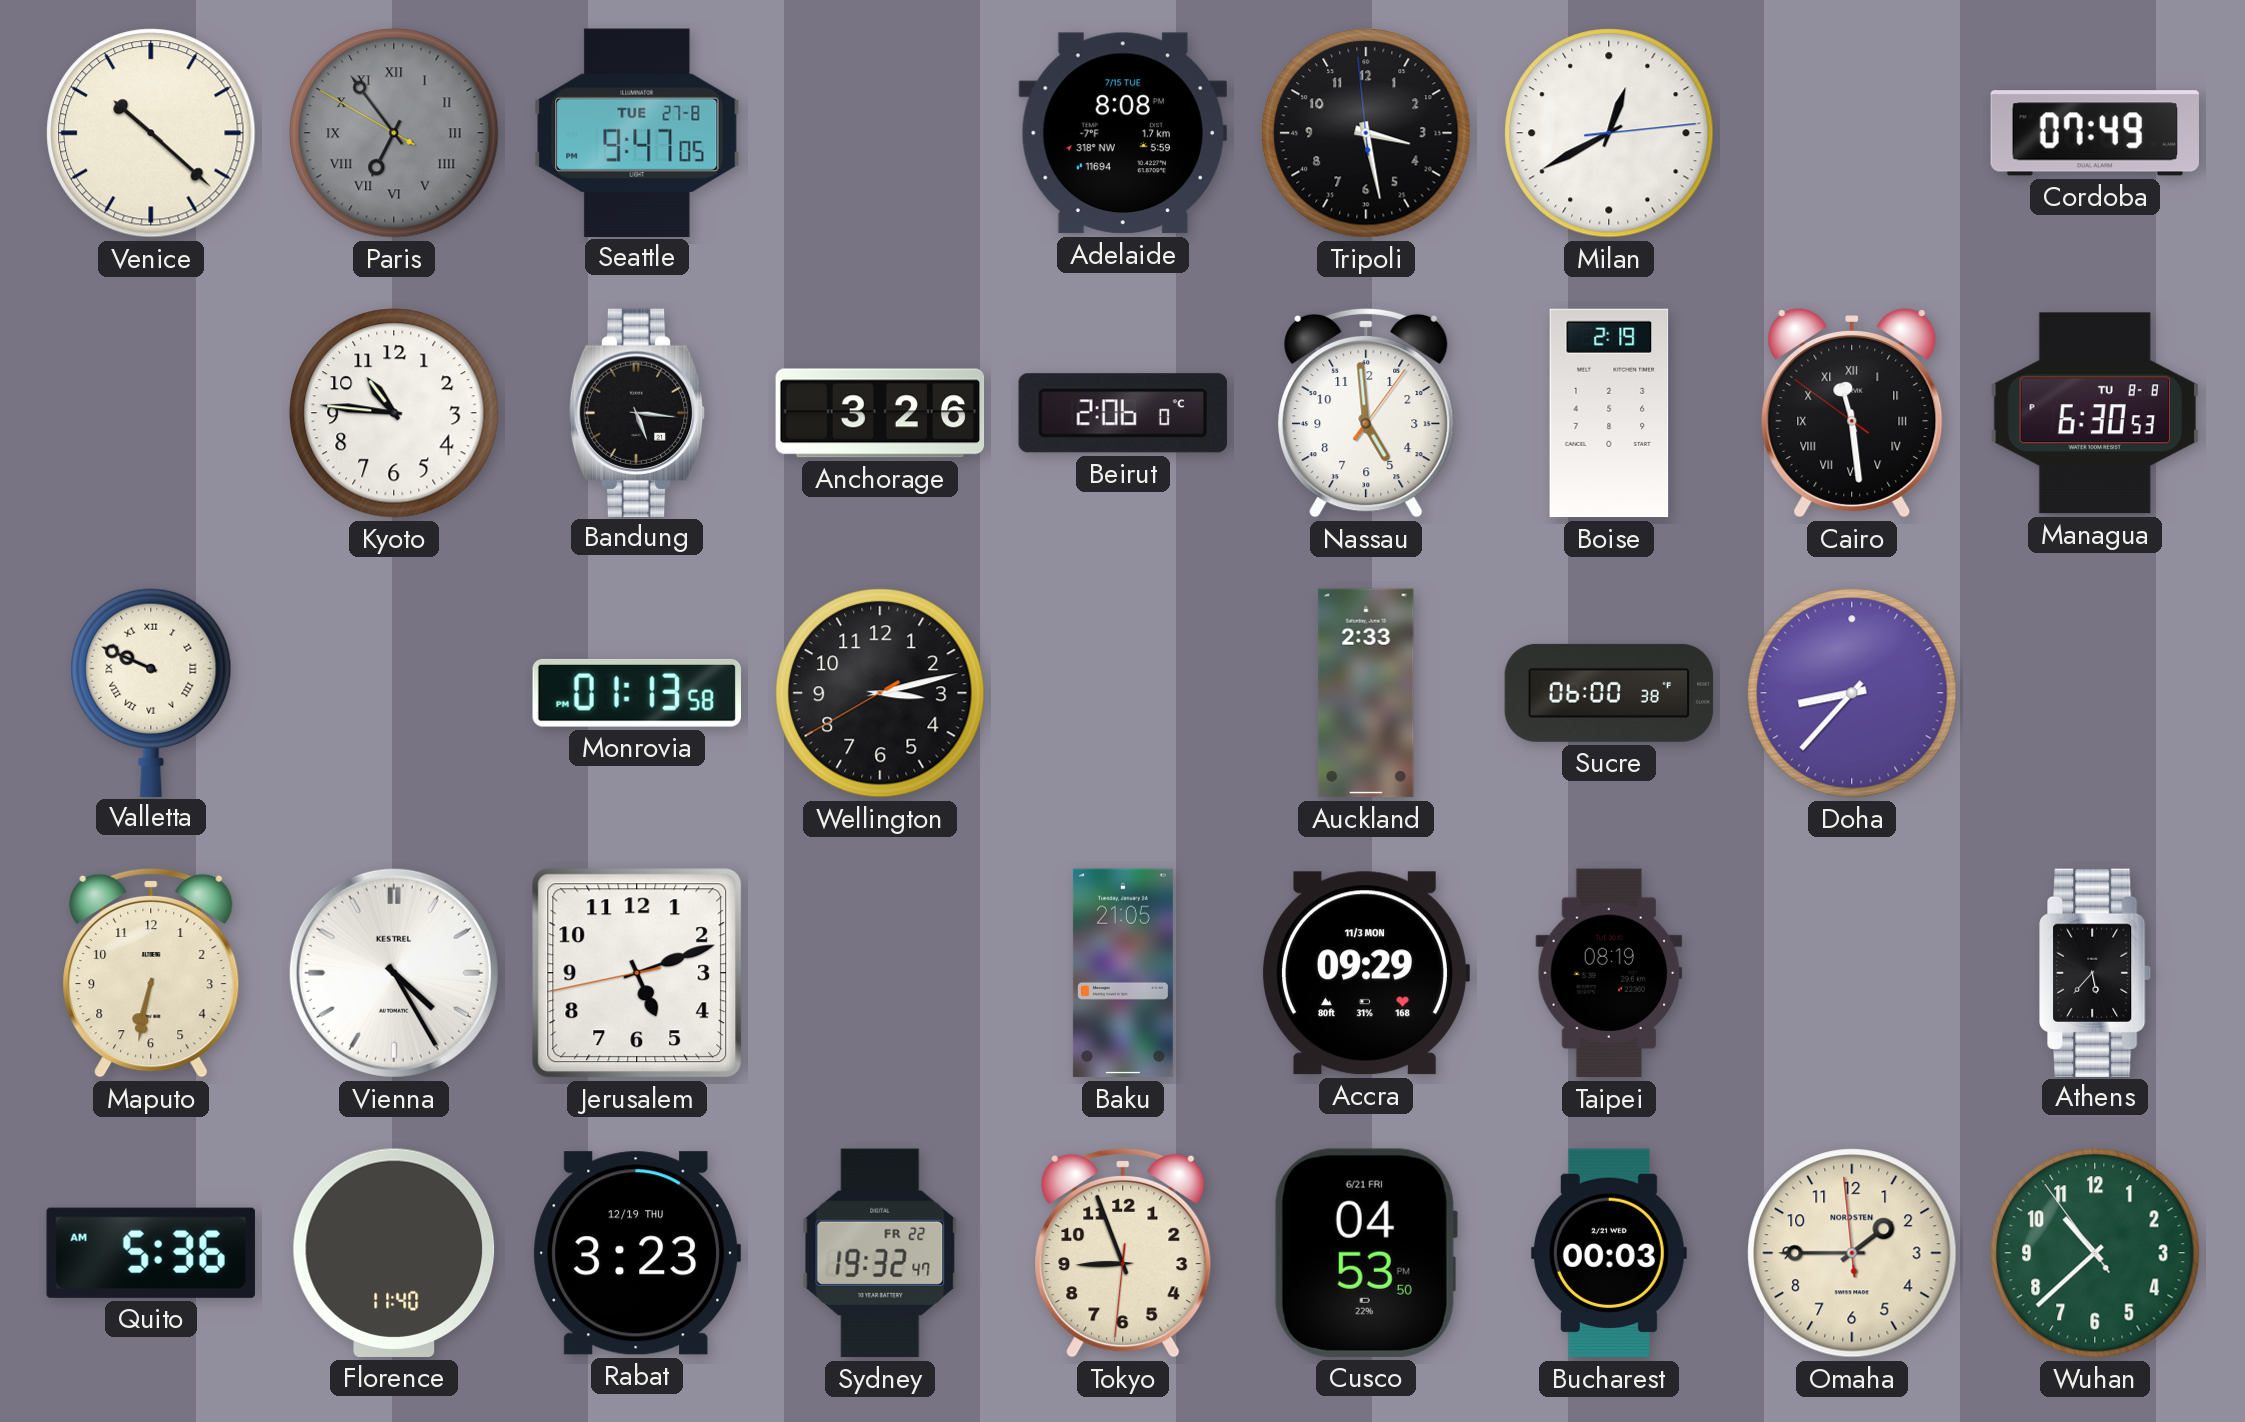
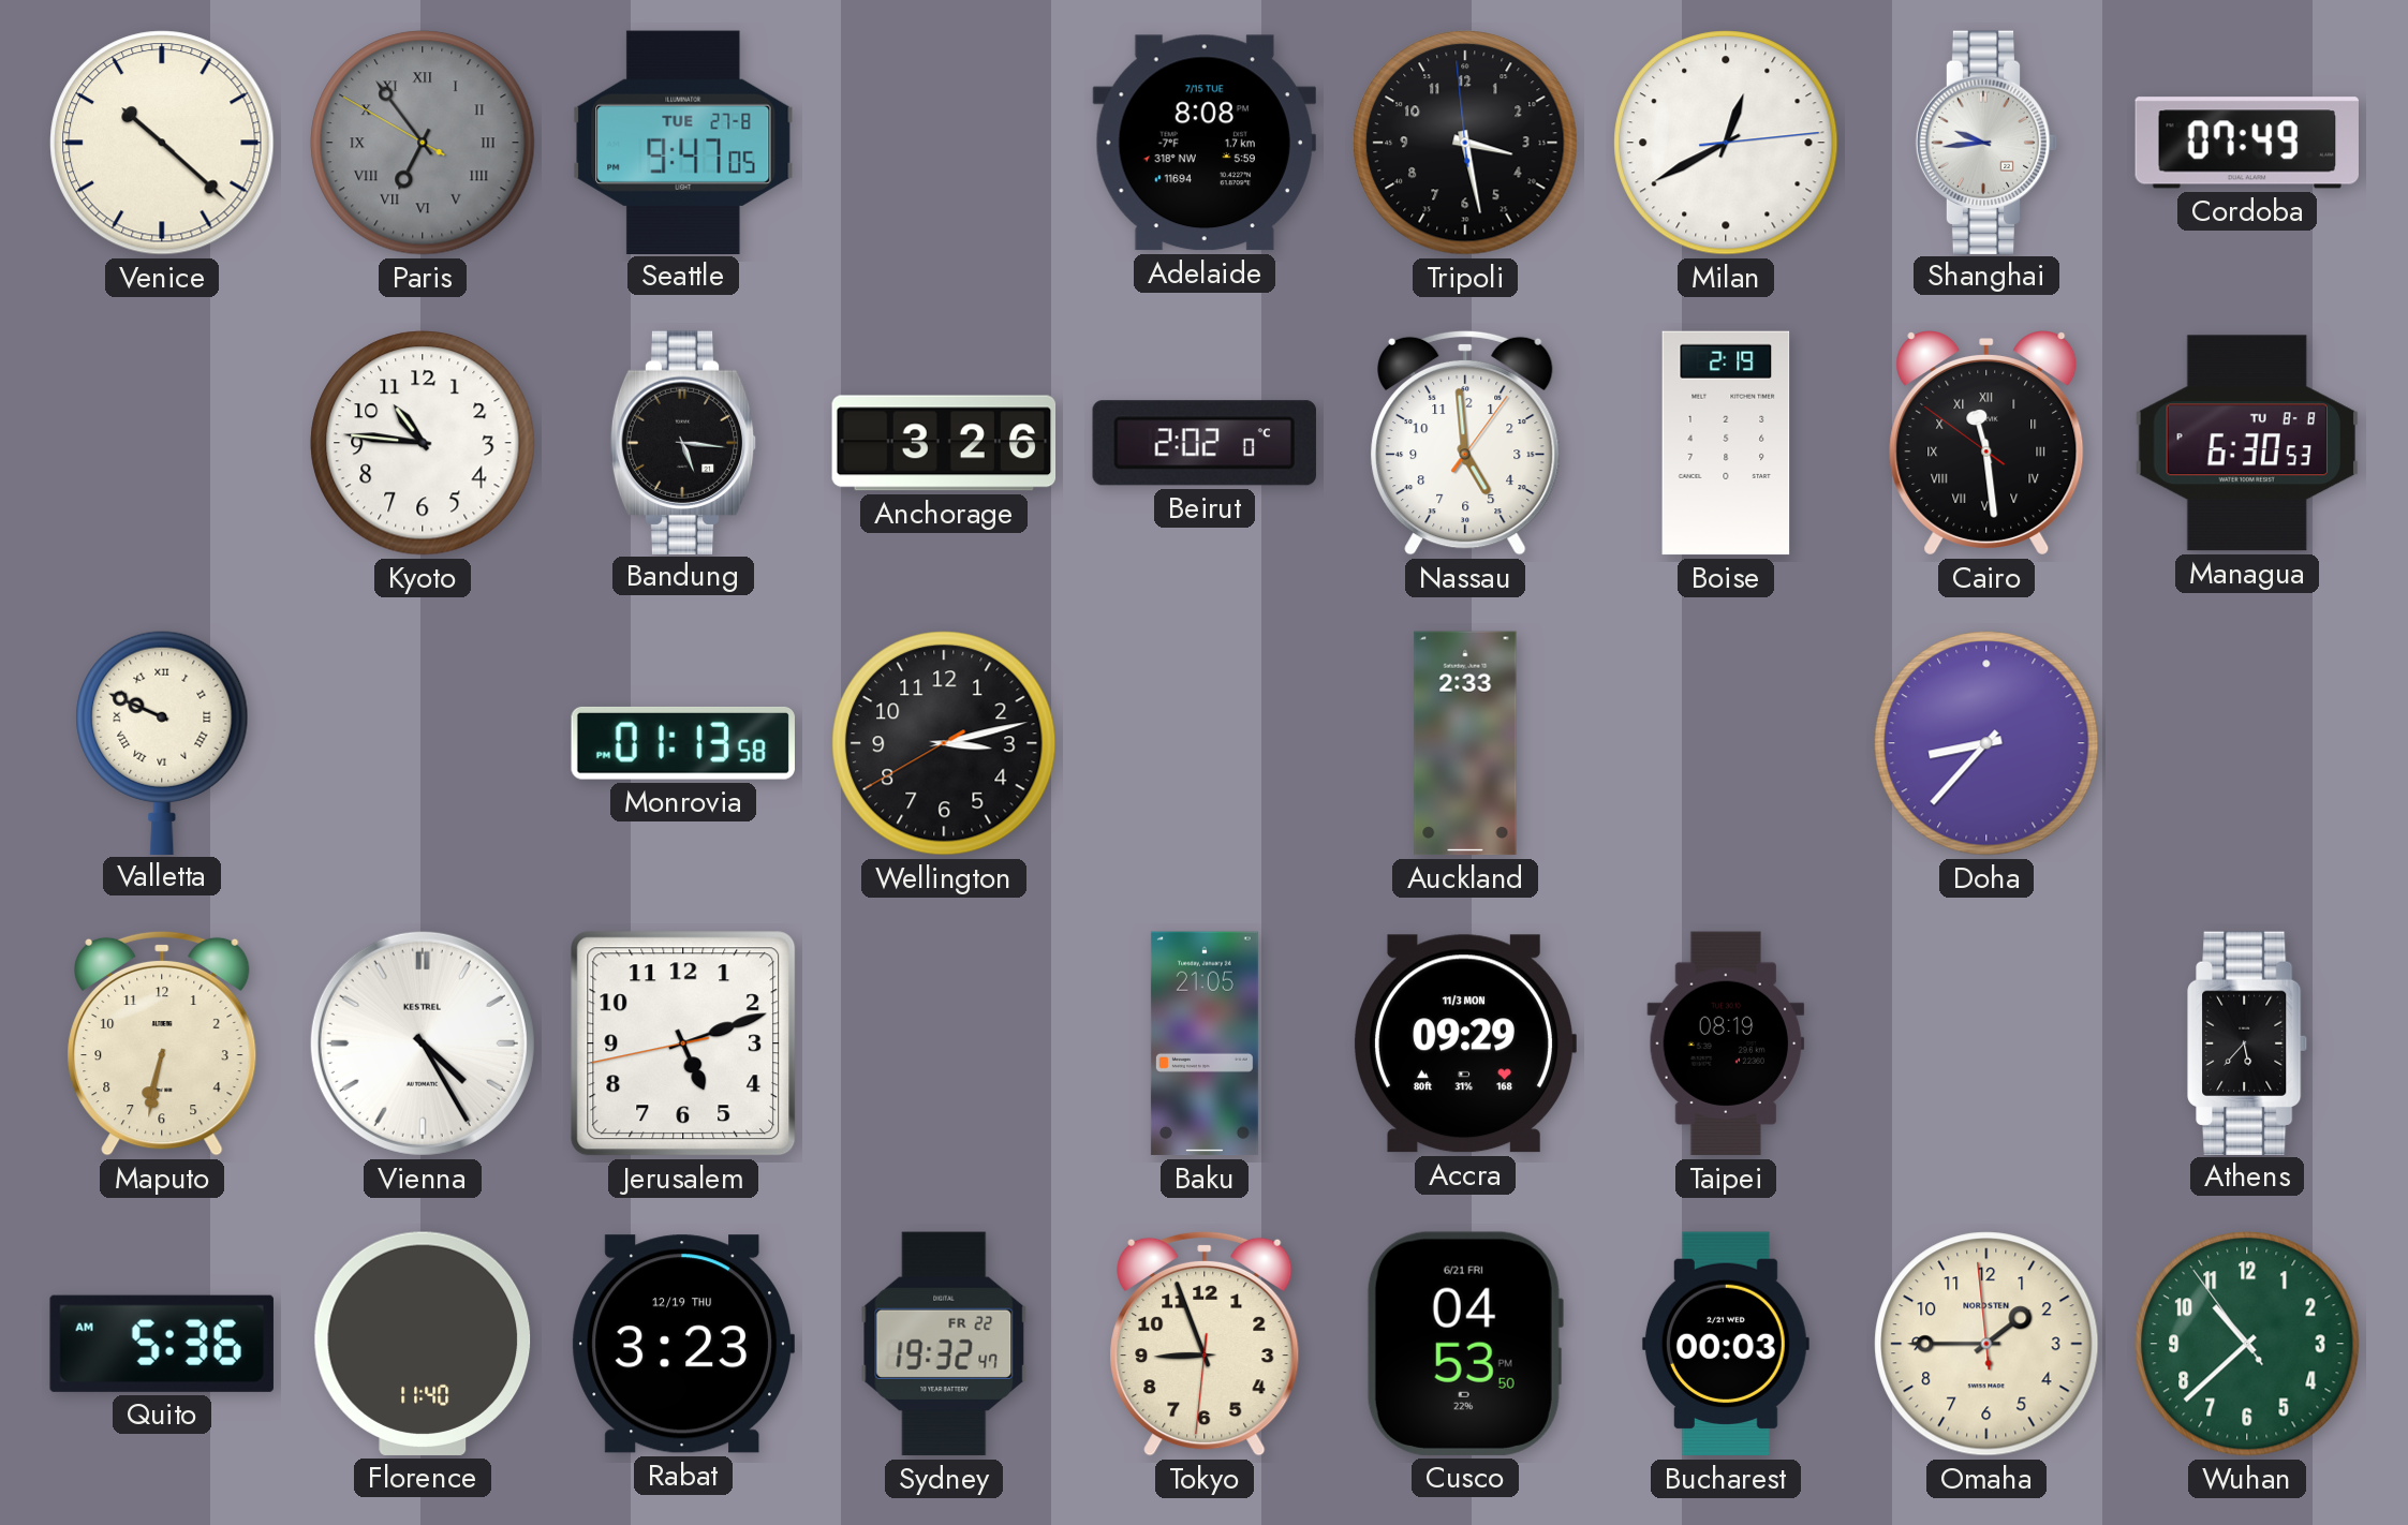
Shanghai: none -> 9:44
Beirut: 2:06 -> 2:02
Sucre: 06:00 -> none
